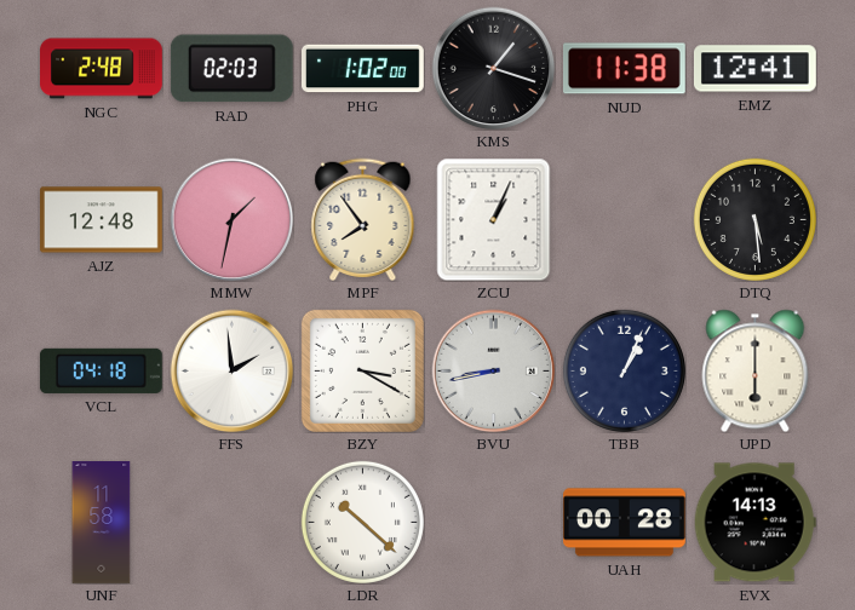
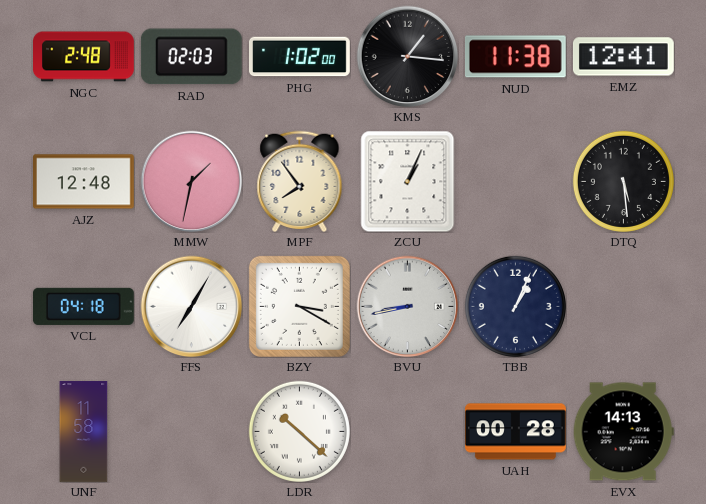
KMS: 1:18 -> 1:16
FFS: 1:59 -> 7:05
UPD: 6:00 -> none
